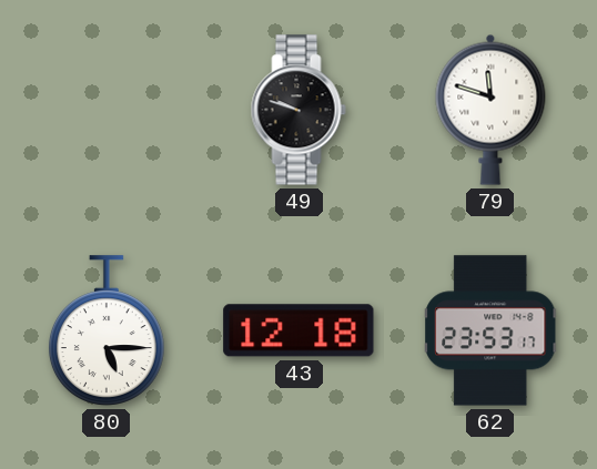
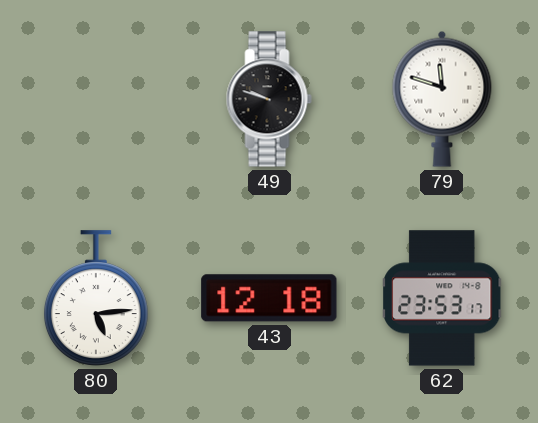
80: 5:15 -> 5:14
